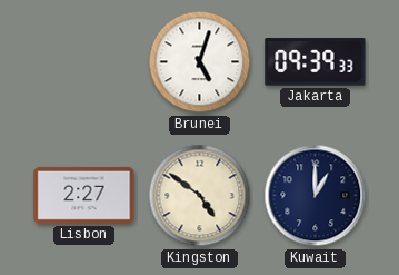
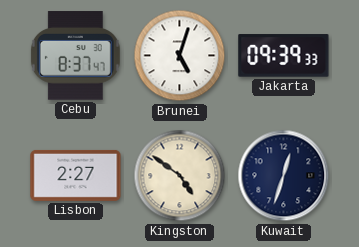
Cebu: none -> 8:37
Kuwait: 1:00 -> 12:33
